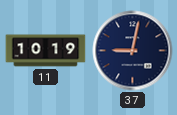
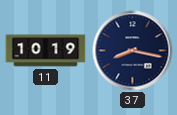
37: 9:02 -> 8:17
